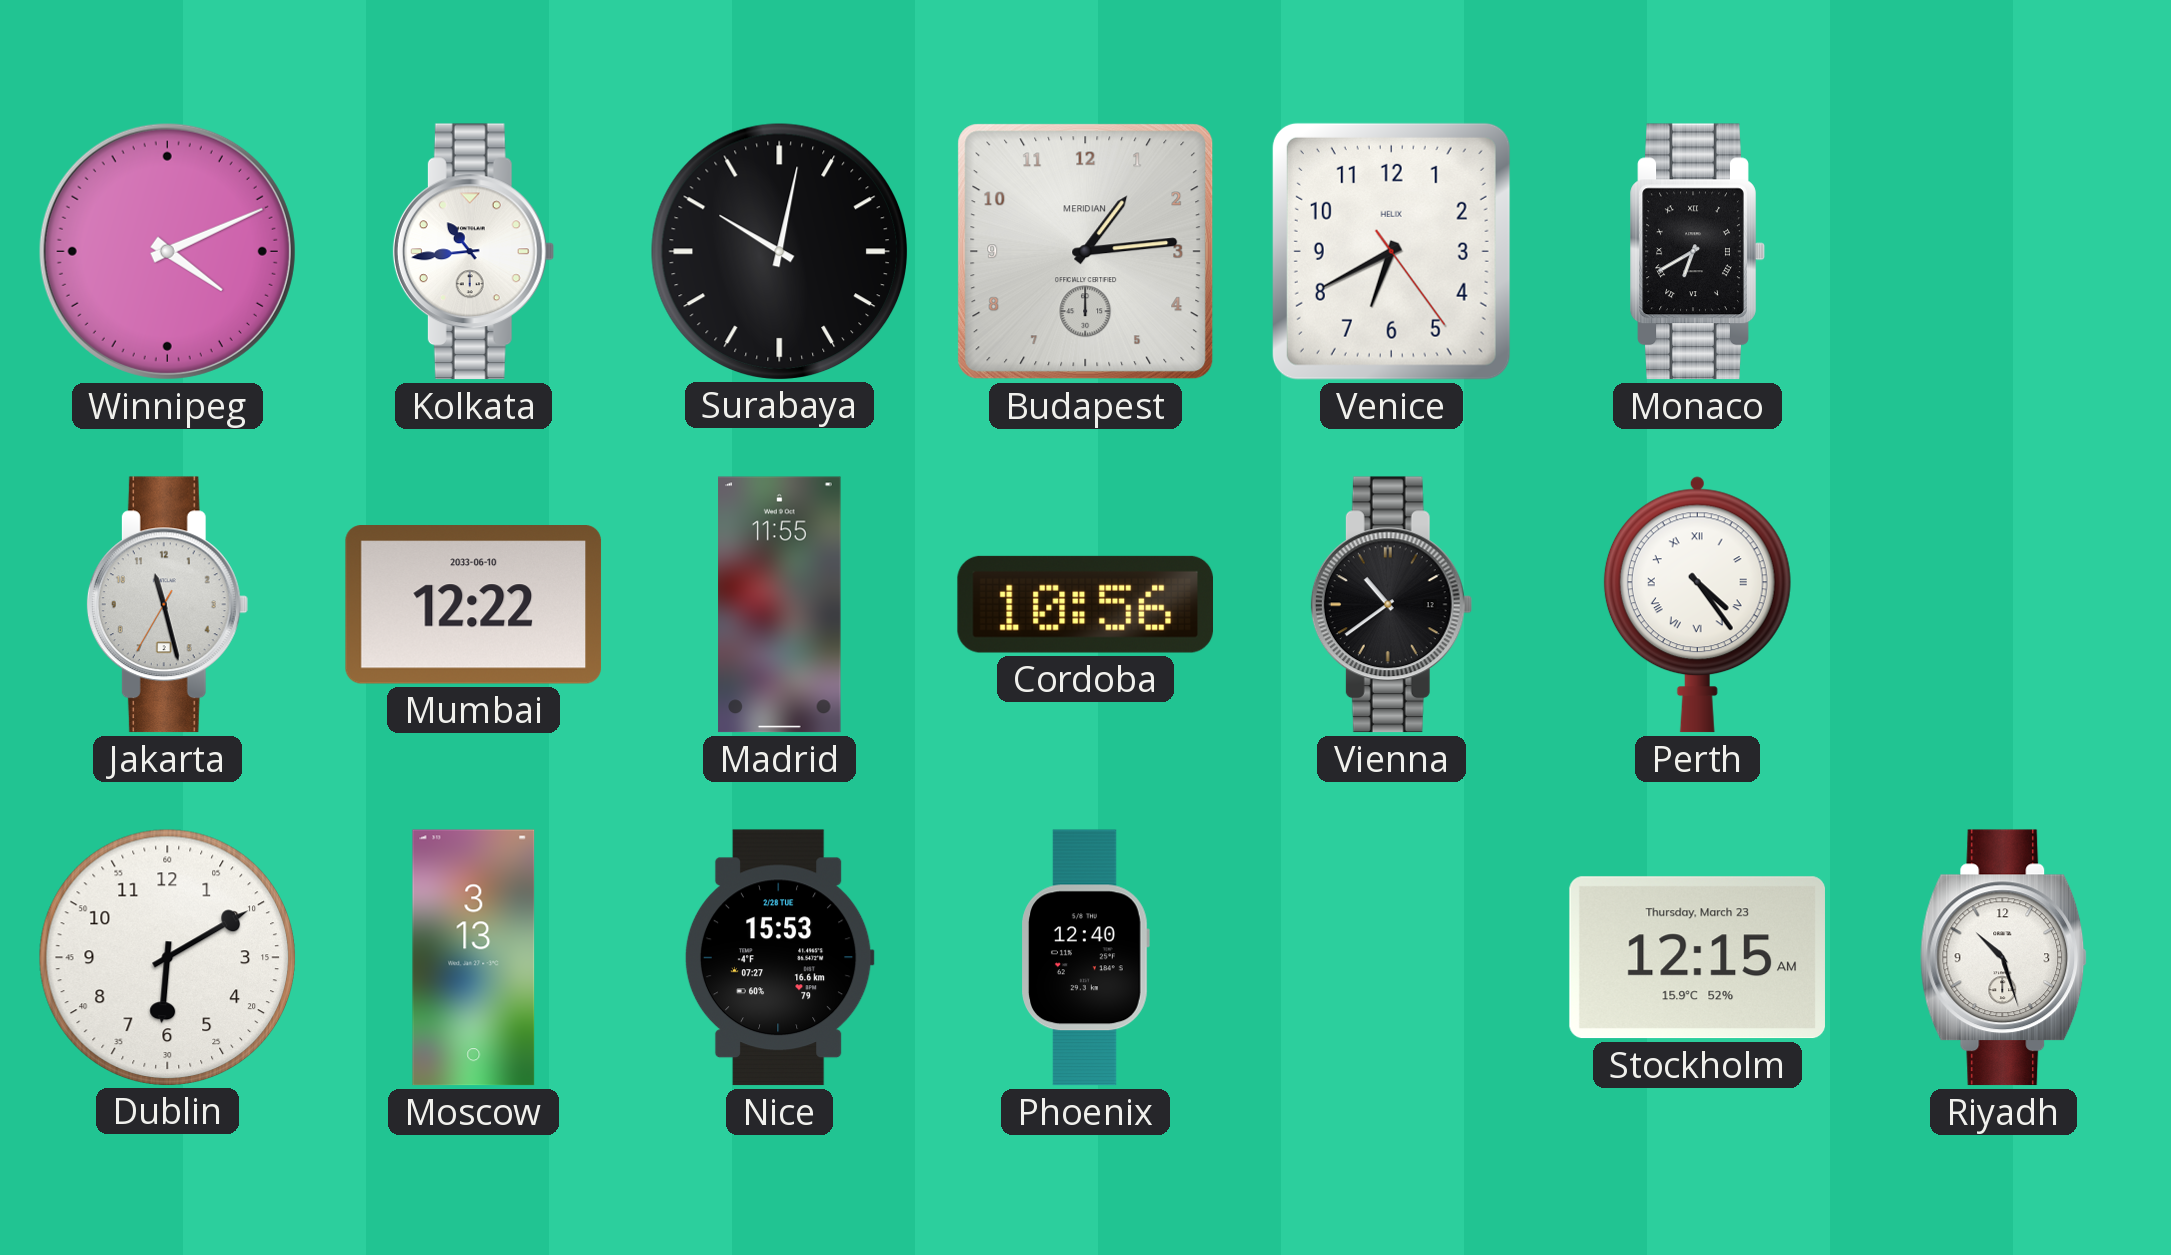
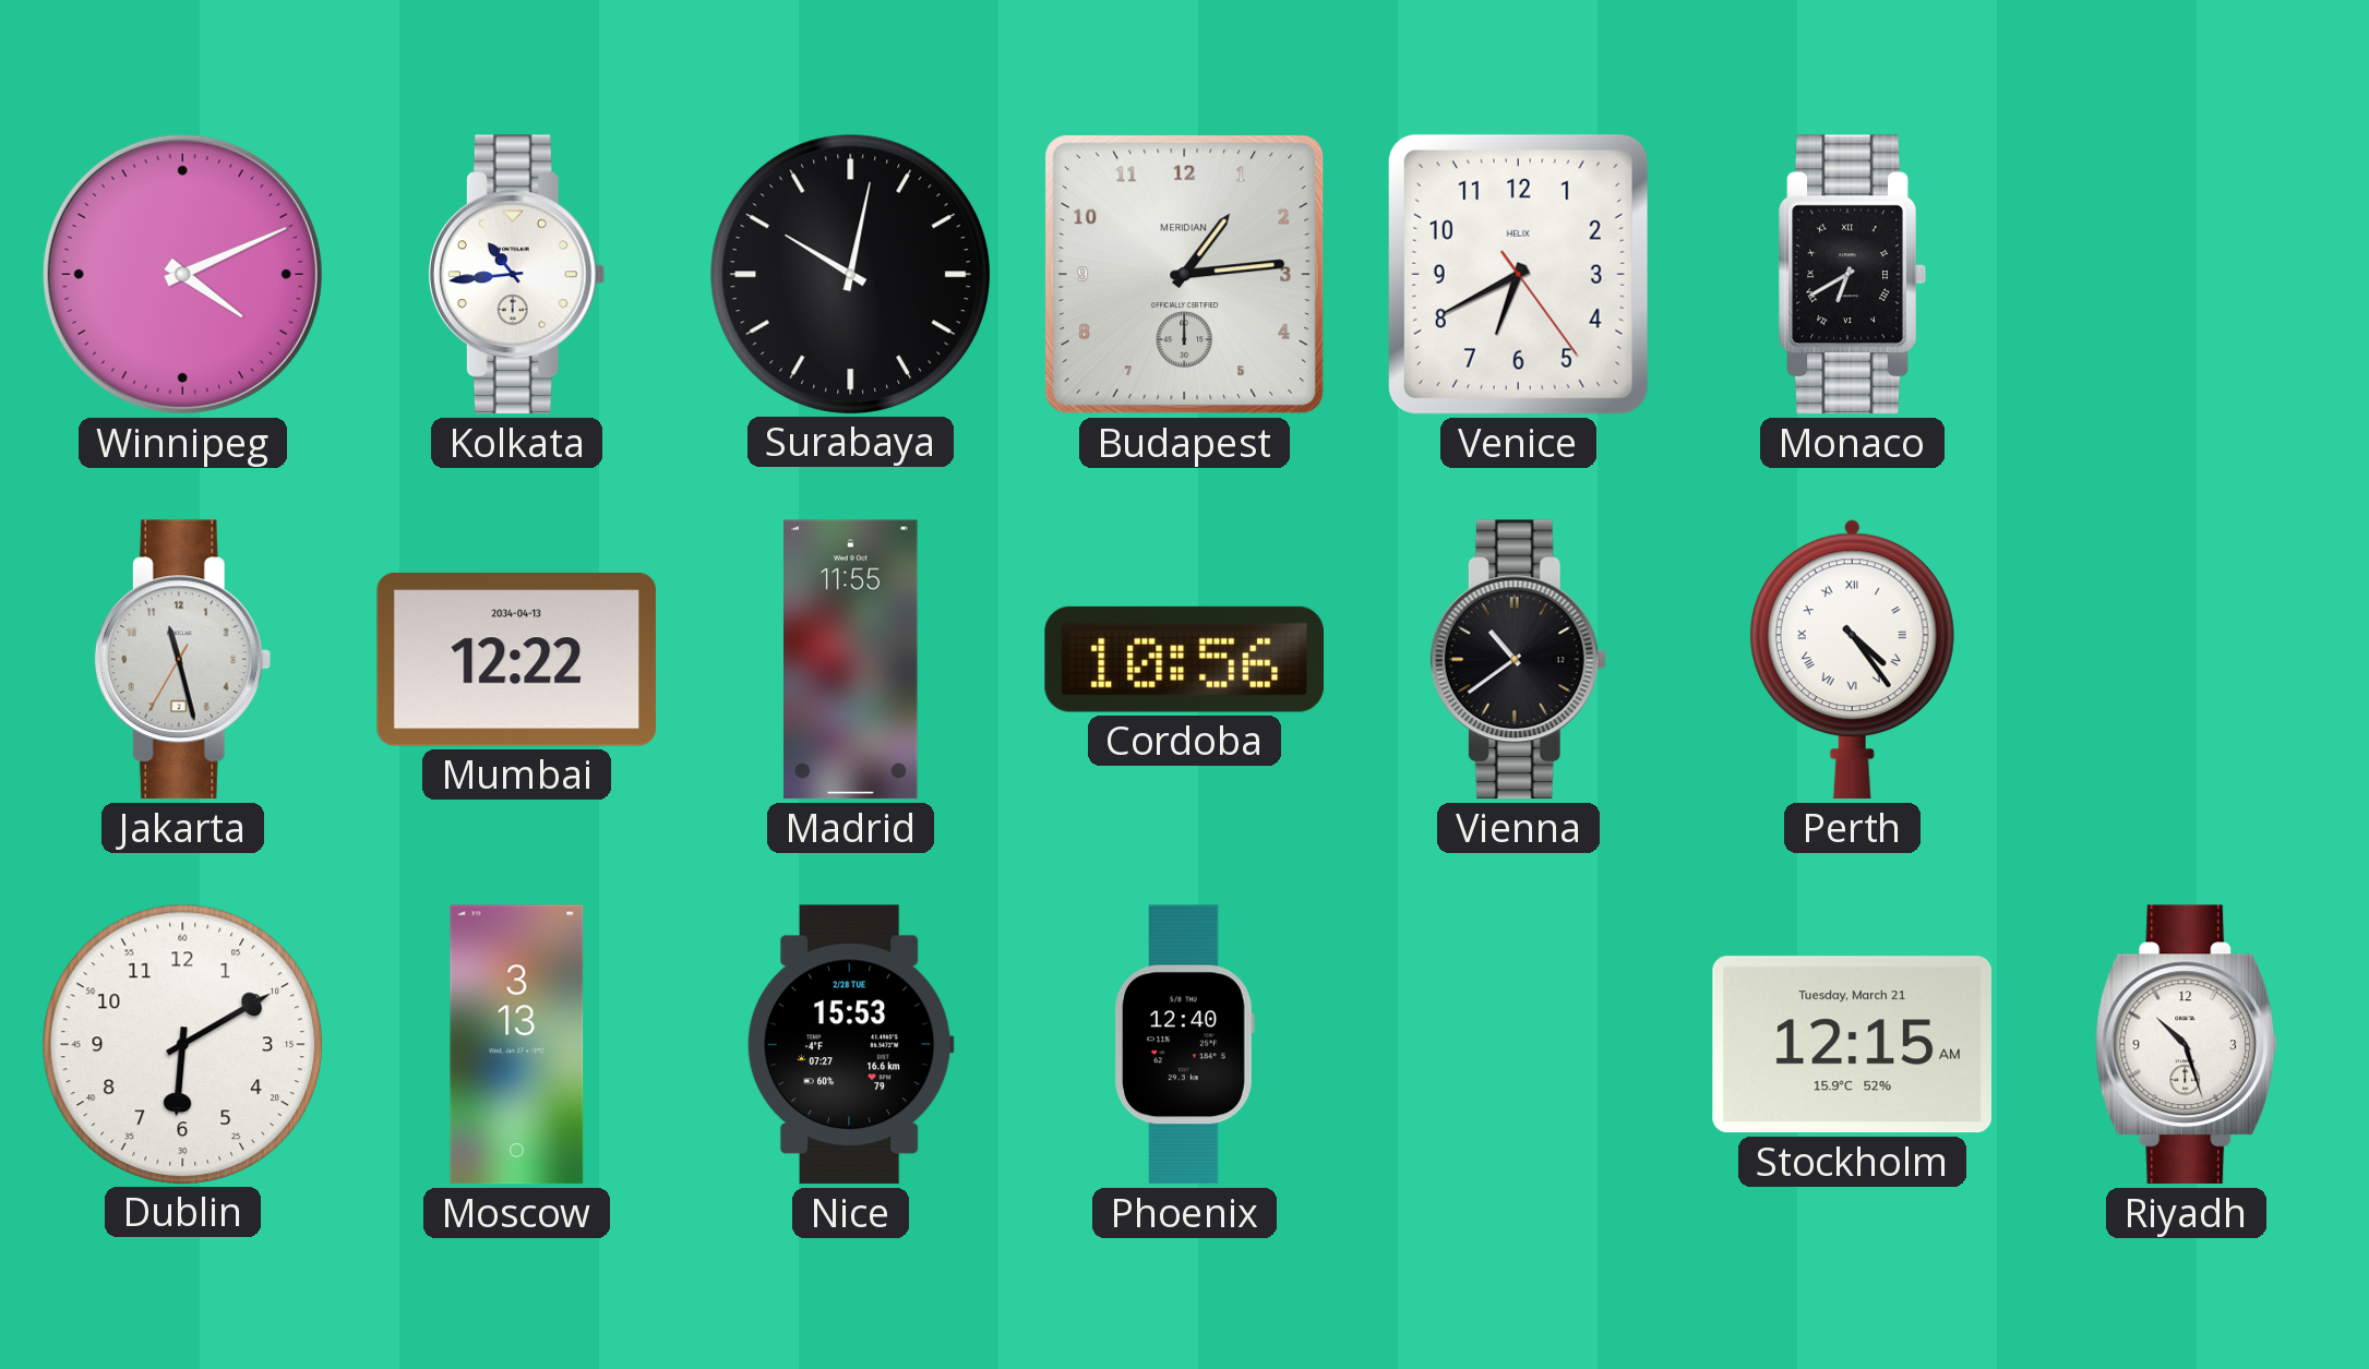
Mumbai date: 2033-06-10 -> 2034-04-13
Stockholm date: Thursday, March 23 -> Tuesday, March 21
